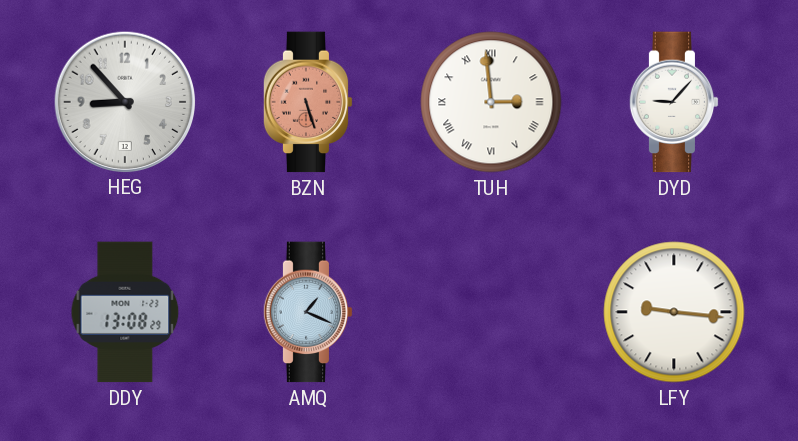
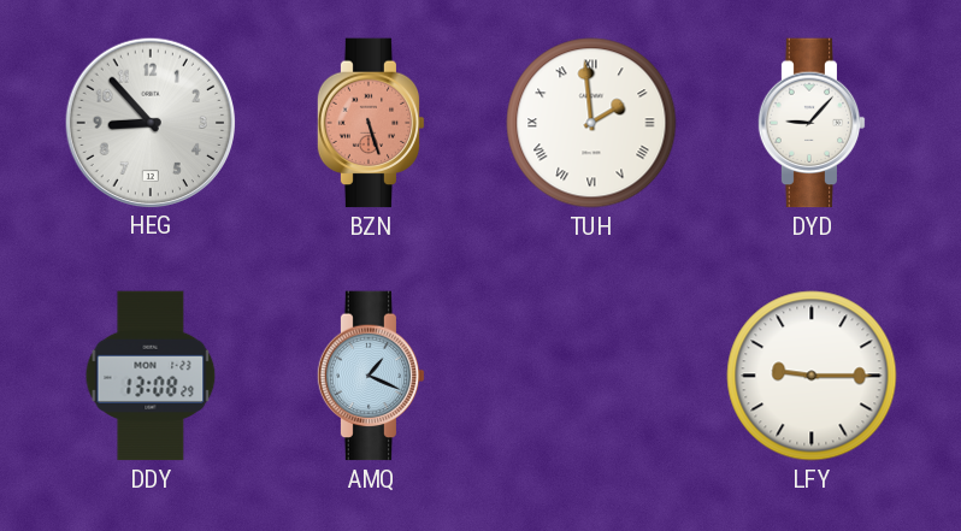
TUH: 2:59 -> 1:59
LFY: 9:16 -> 9:15
